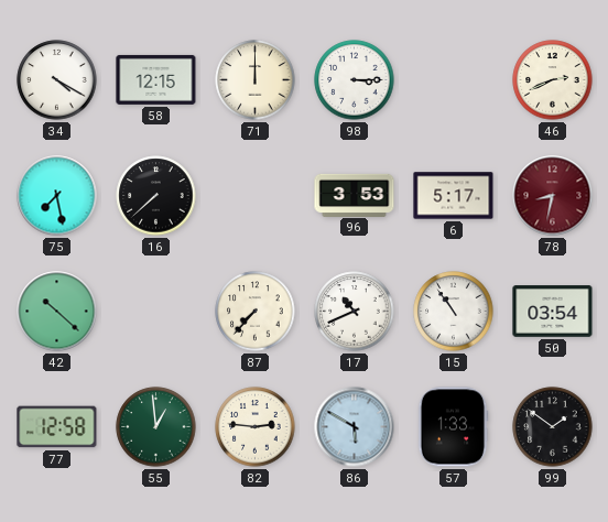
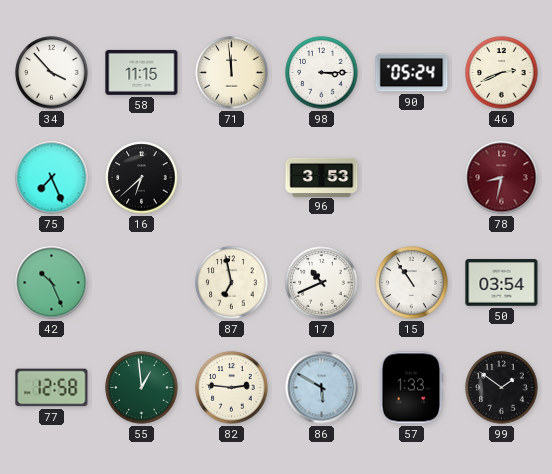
34: 4:20 -> 3:53
58: 12:15 -> 11:15
71: 12:00 -> 11:59
90: none -> 05:24
75: 7:28 -> 7:26
16: 7:38 -> 6:38
6: 5:17 -> none
42: 10:22 -> 10:26
87: 7:37 -> 6:58
